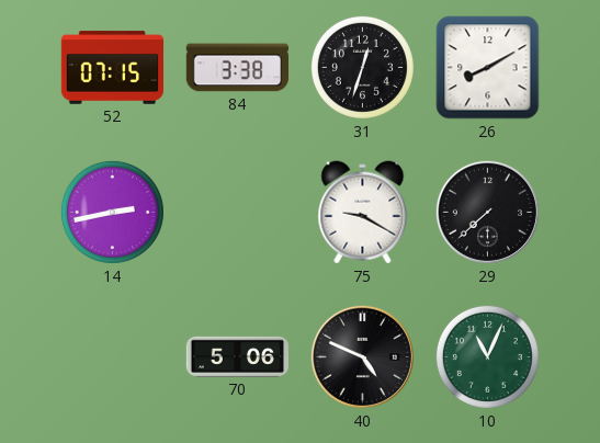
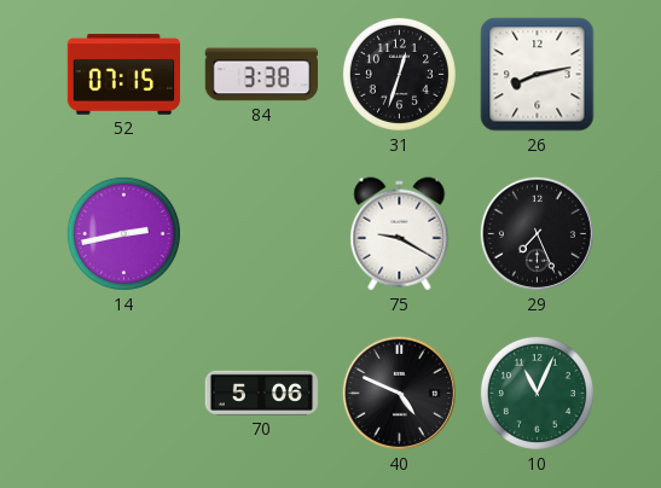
26: 8:10 -> 8:13
29: 7:38 -> 7:26
